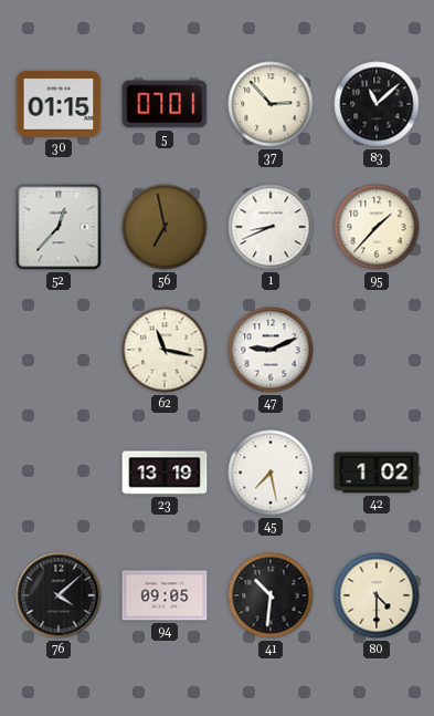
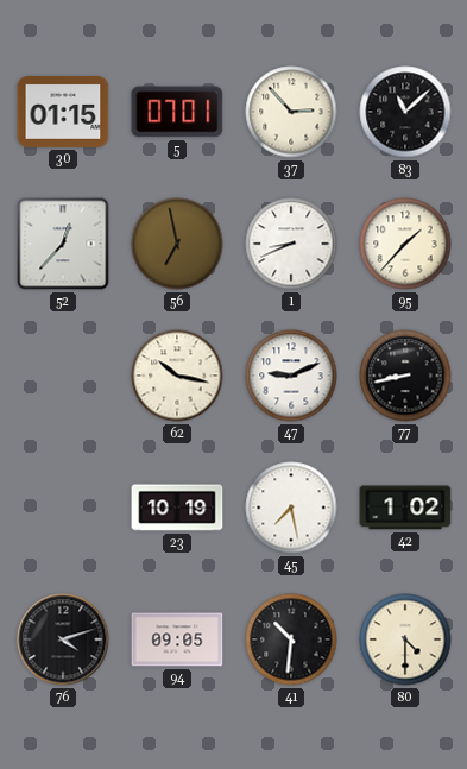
62: 11:17 -> 10:17
77: none -> 8:43
23: 13:19 -> 10:19
76: 4:08 -> 4:12
